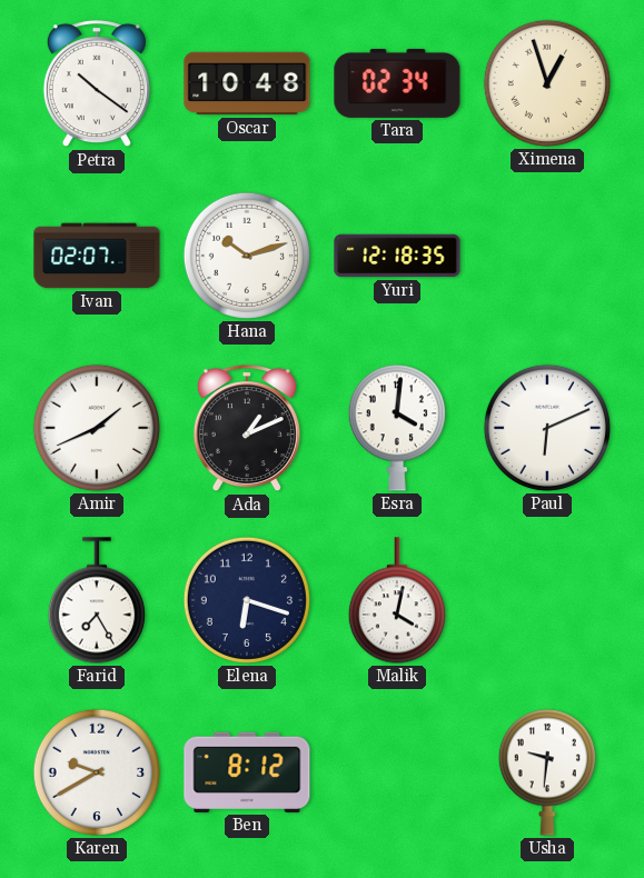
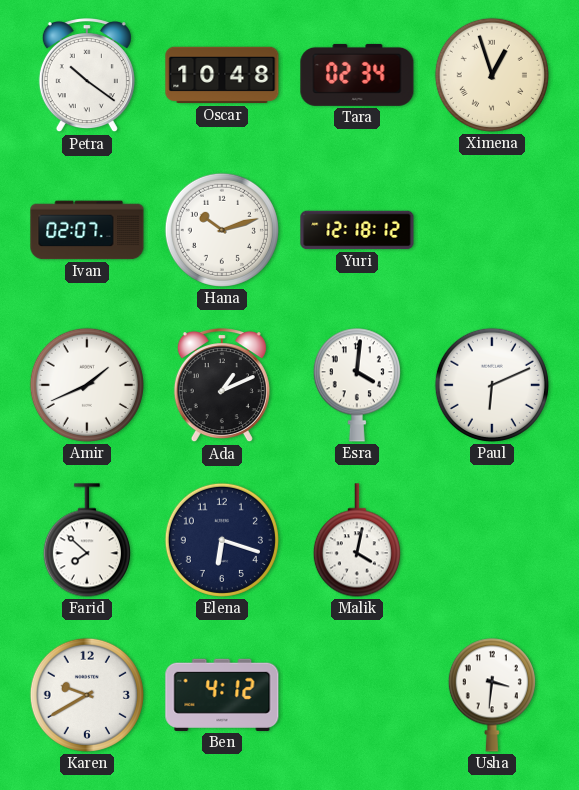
Yuri: 12:18:35 -> 12:18:12
Farid: 7:25 -> 7:52
Ben: 8:12 -> 4:12
Usha: 9:31 -> 3:31
